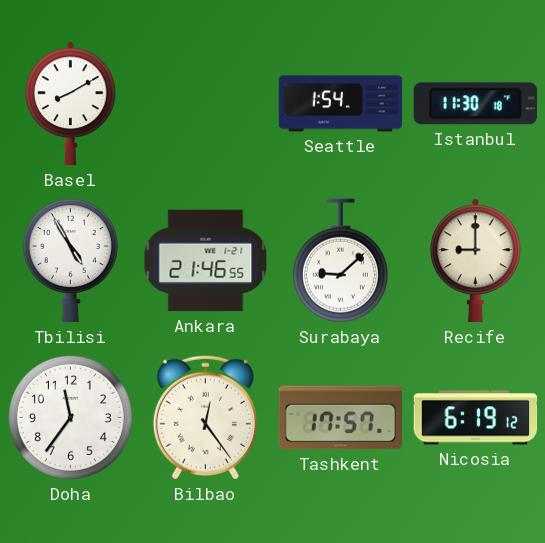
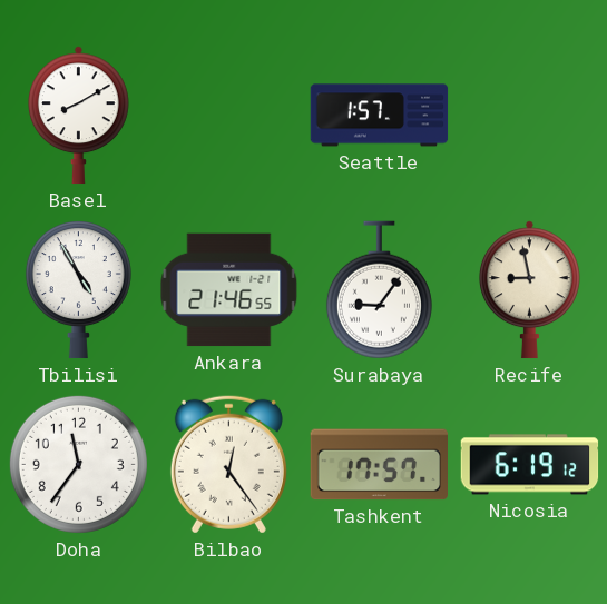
Seattle: 1:54 -> 1:57
Istanbul: 11:30 -> none
Surabaya: 9:08 -> 9:06
Recife: 9:00 -> 8:58
